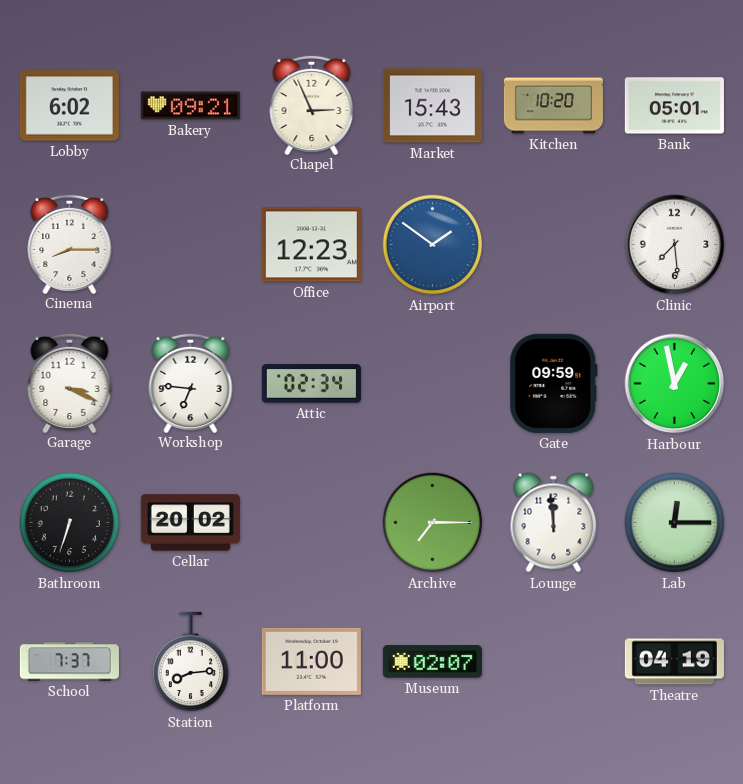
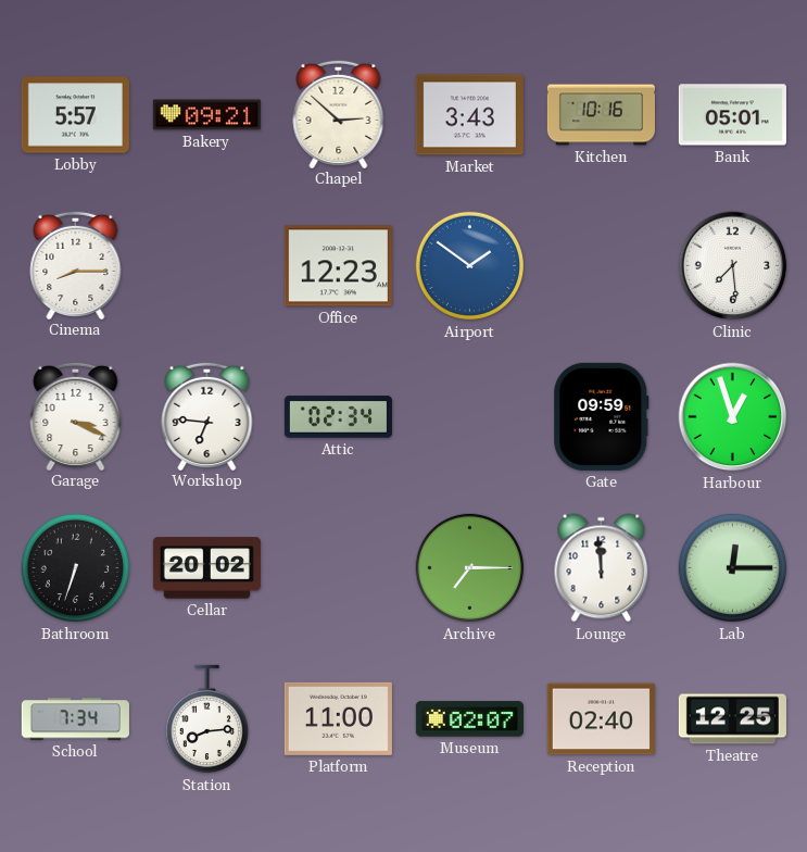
Lobby: 6:02 -> 5:57
Chapel: 2:56 -> 2:52
Market: 15:43 -> 3:43
Kitchen: 10:20 -> 10:16
Harbour: 12:58 -> 12:57
School: 7:37 -> 7:34
Reception: none -> 02:40
Theatre: 04:19 -> 12:25
